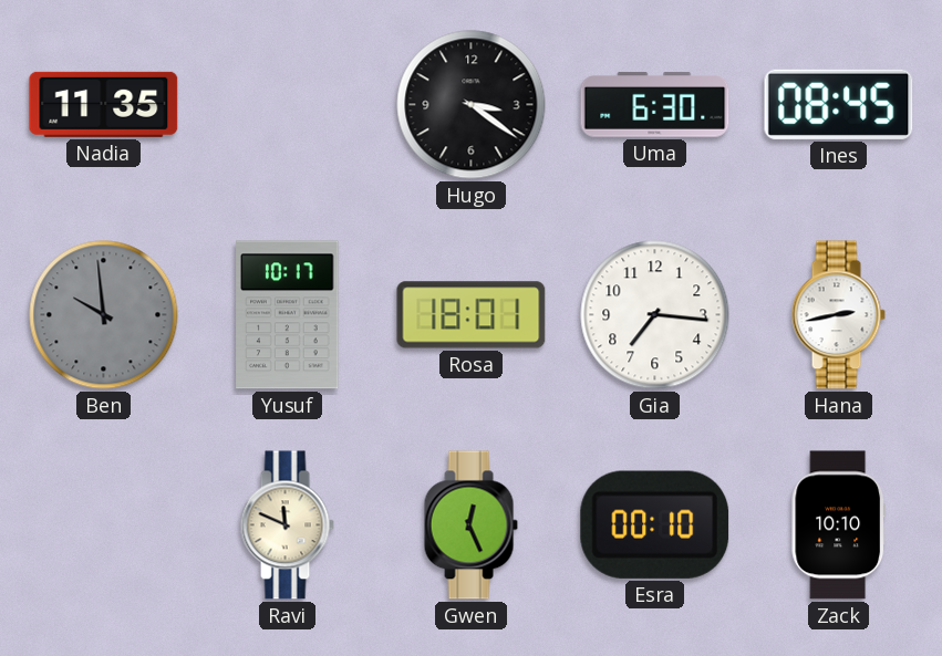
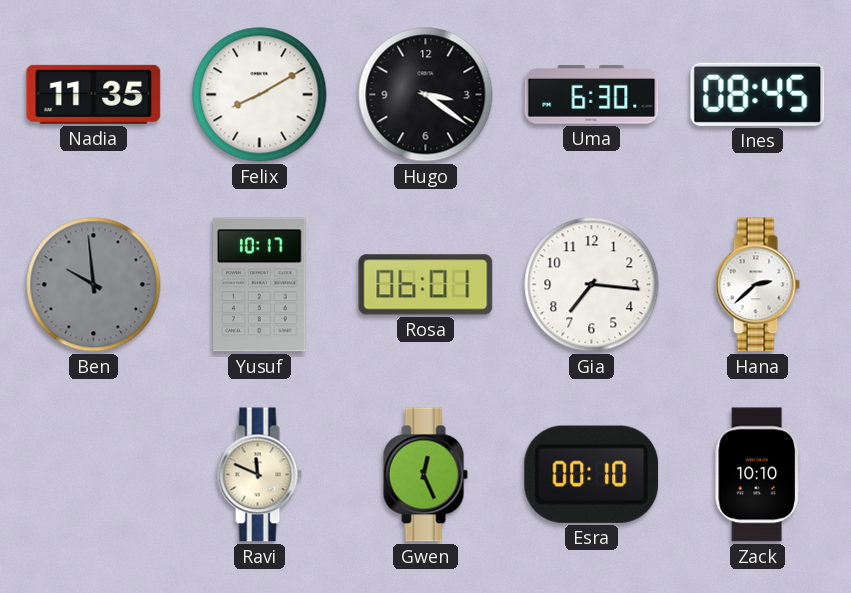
Felix: none -> 8:10
Rosa: 18:01 -> 06:01
Hana: 2:43 -> 2:38
